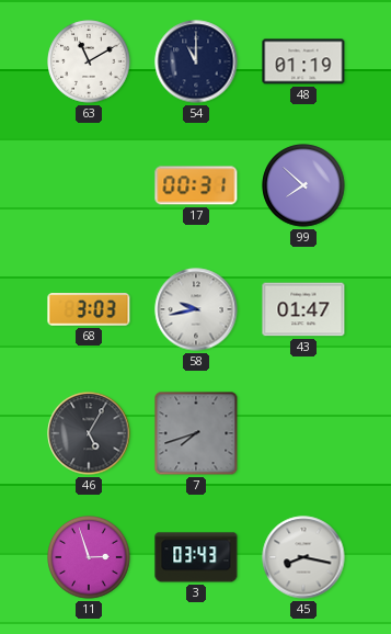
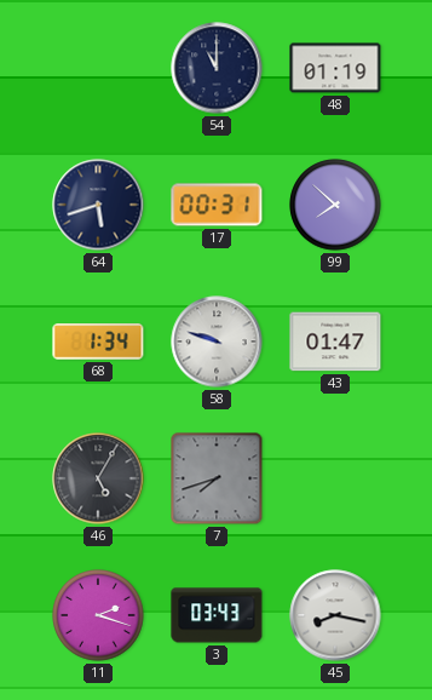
63: 11:10 -> none
64: none -> 5:42
68: 3:03 -> 1:34
58: 9:43 -> 9:48
11: 2:57 -> 2:18
